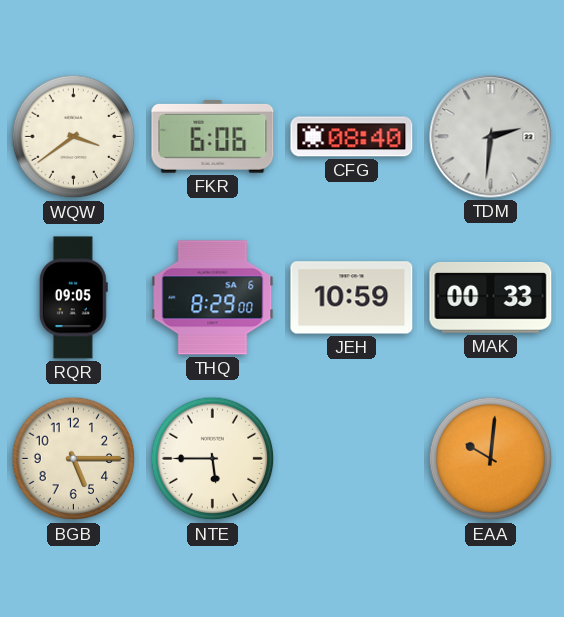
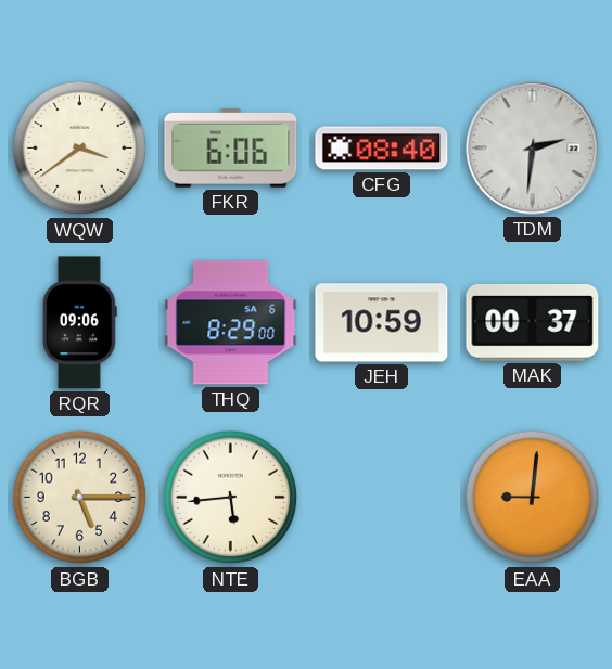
RQR: 09:05 -> 09:06
MAK: 00:33 -> 00:37
NTE: 5:45 -> 5:44
EAA: 10:01 -> 9:01
